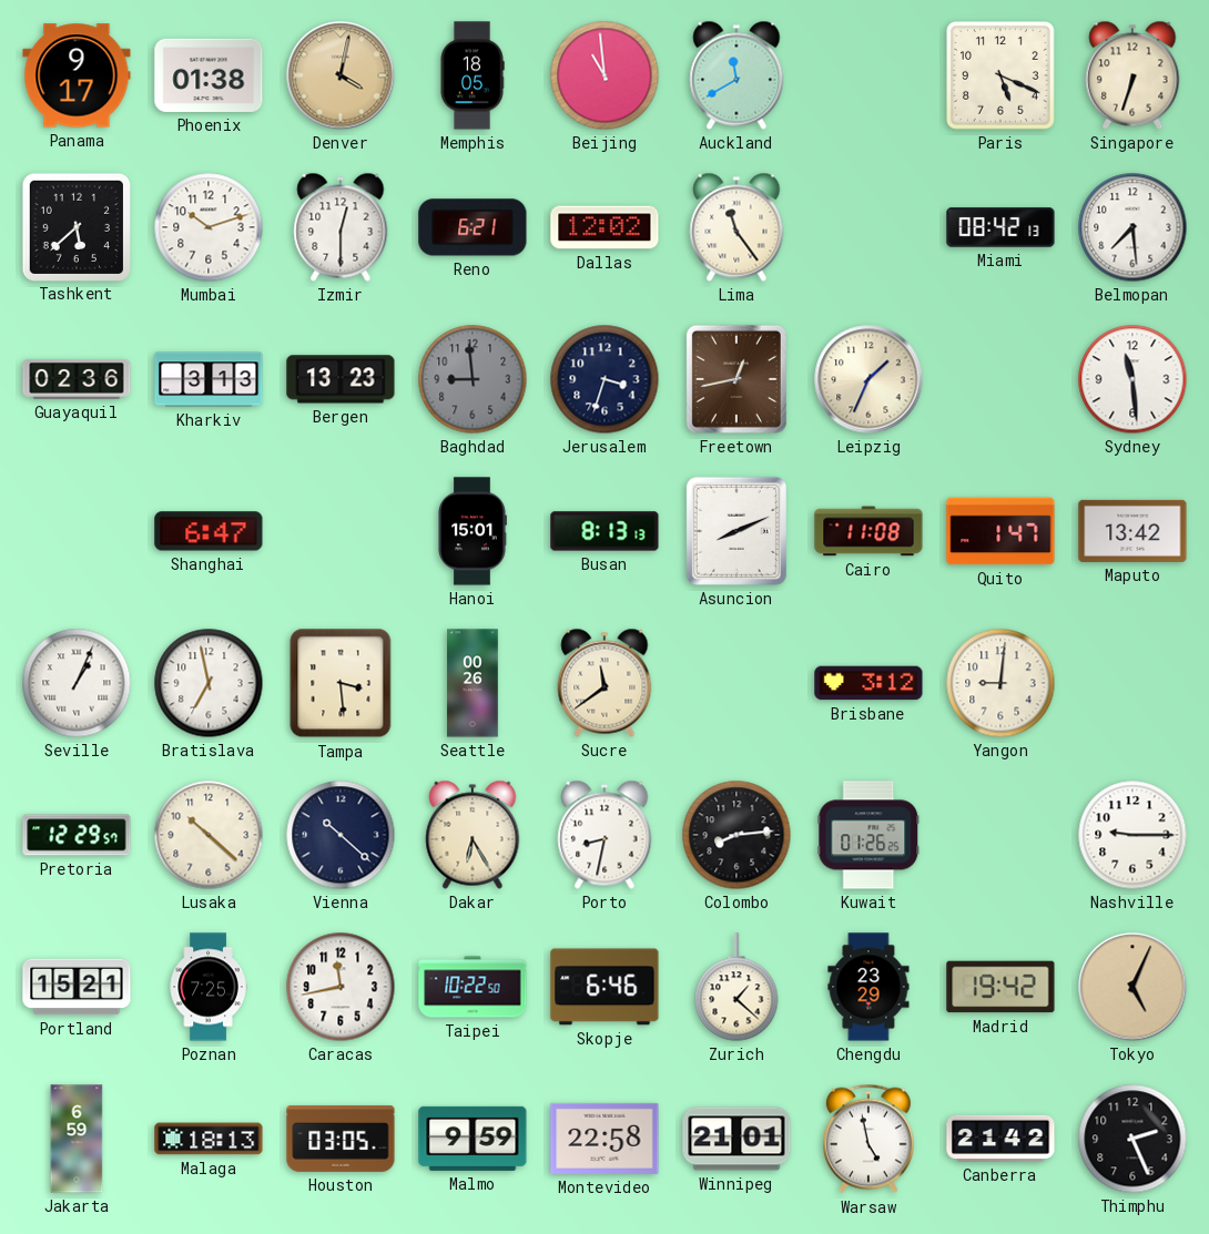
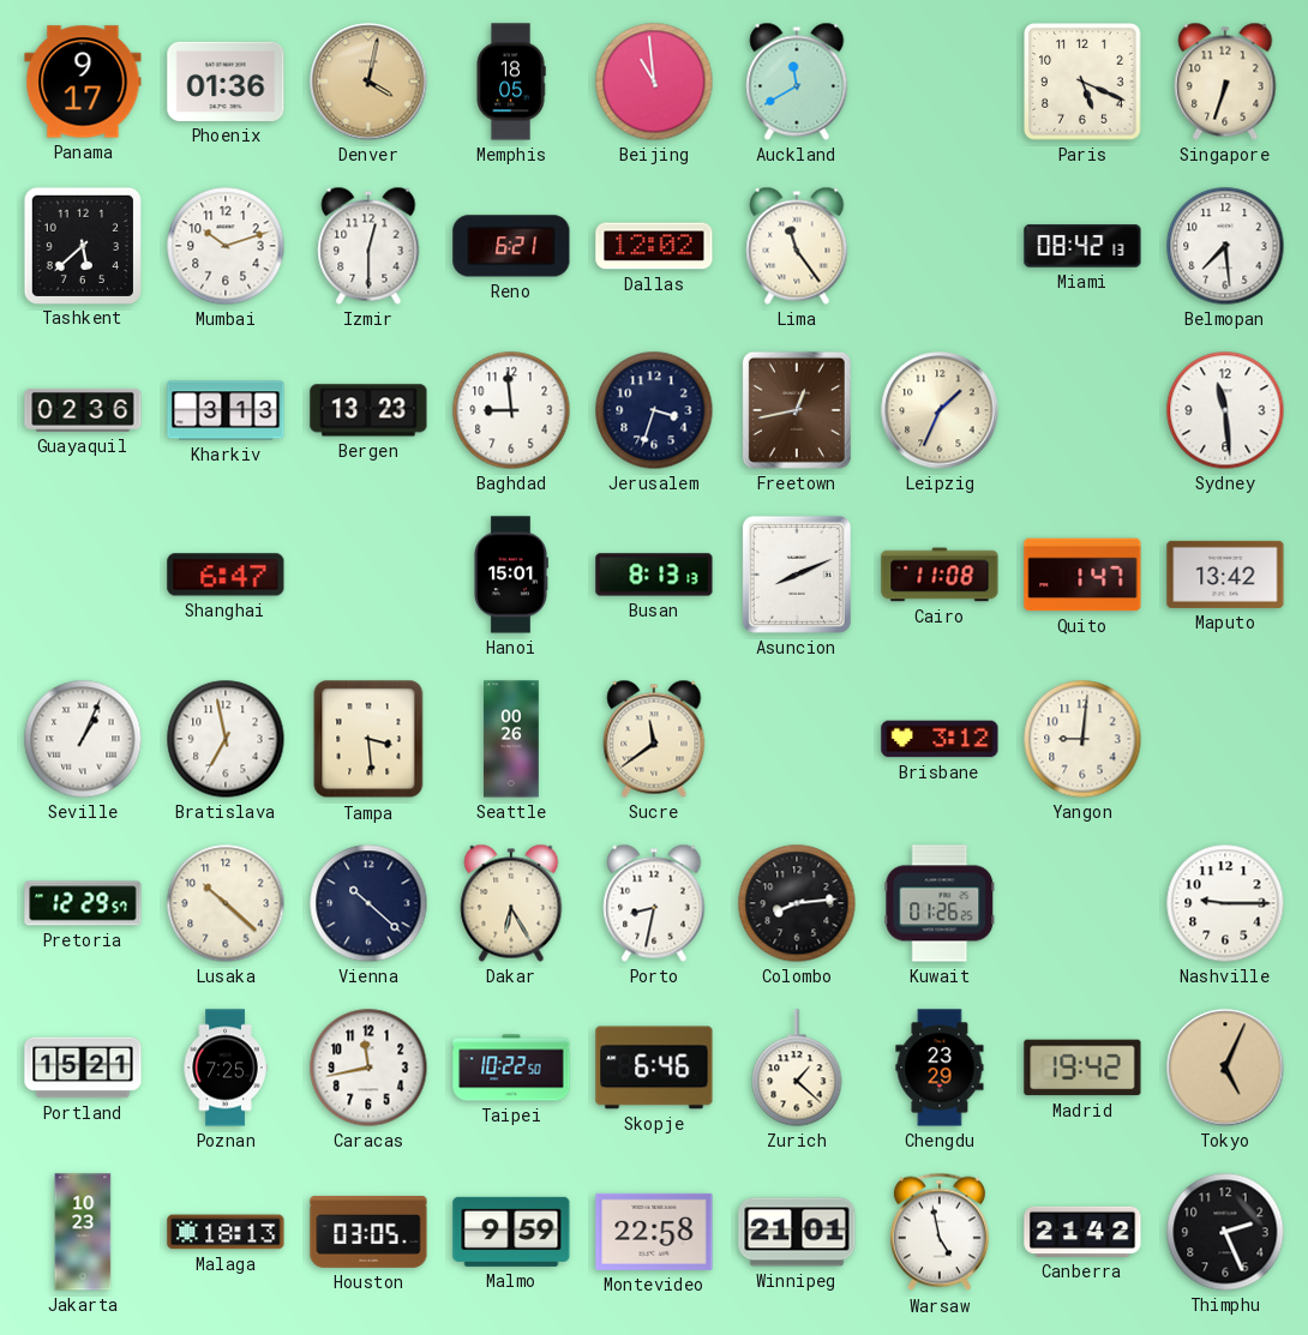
Phoenix: 01:38 -> 01:36
Baghdad dial: grey -> white
Jakarta: 6:59 -> 10:23
